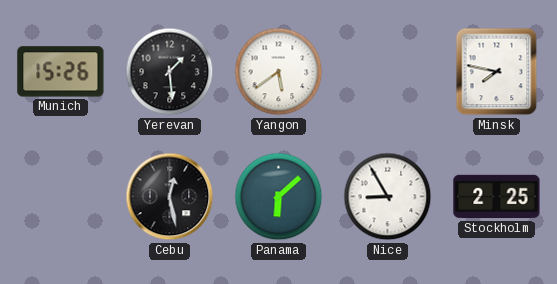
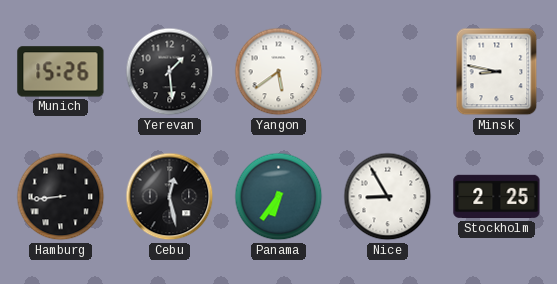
Minsk: 7:47 -> 8:47
Hamburg: none -> 8:44
Panama: 6:08 -> 6:36
